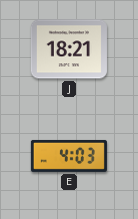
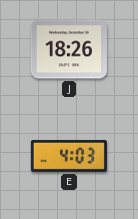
J: 18:21 -> 18:26
